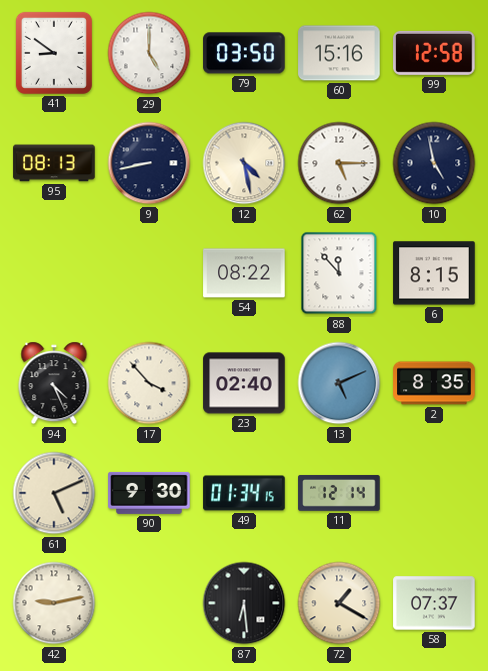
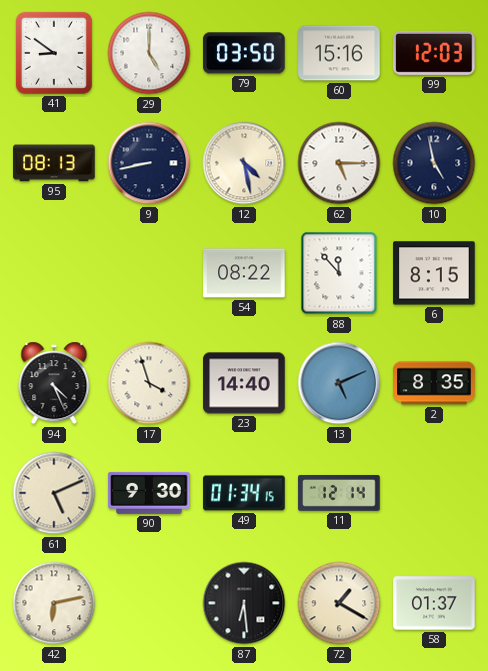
99: 12:58 -> 12:03
17: 3:53 -> 3:57
23: 02:40 -> 14:40
42: 9:13 -> 6:13
58: 07:37 -> 01:37
